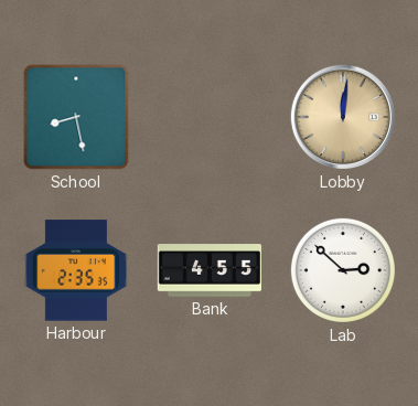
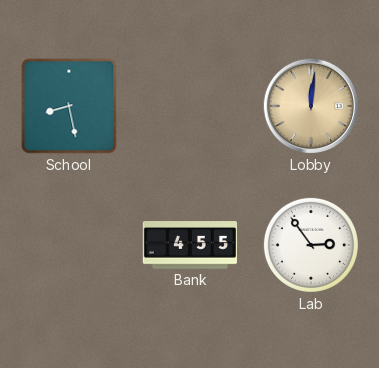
Harbour: 2:35 -> none
Lab: 2:52 -> 2:54
